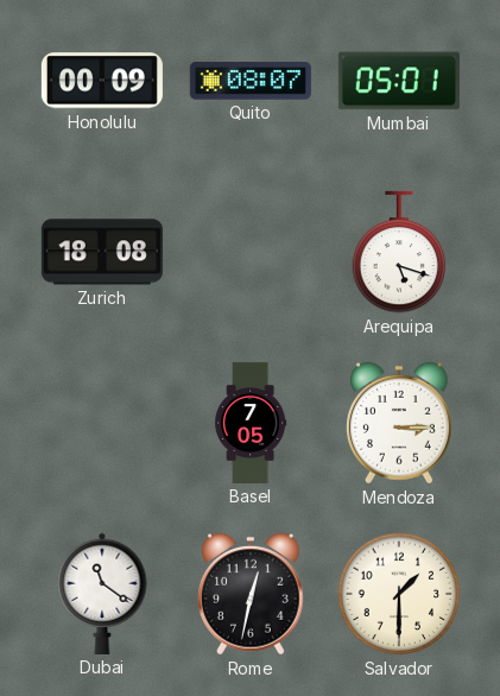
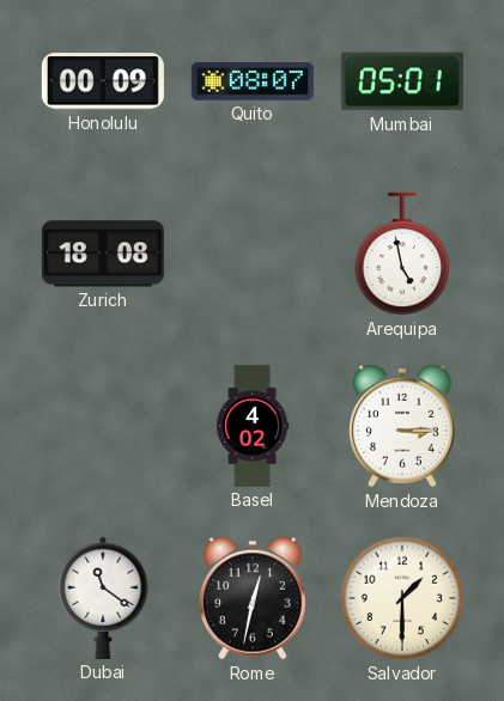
Arequipa: 5:18 -> 4:58
Basel: 7:05 -> 4:02
